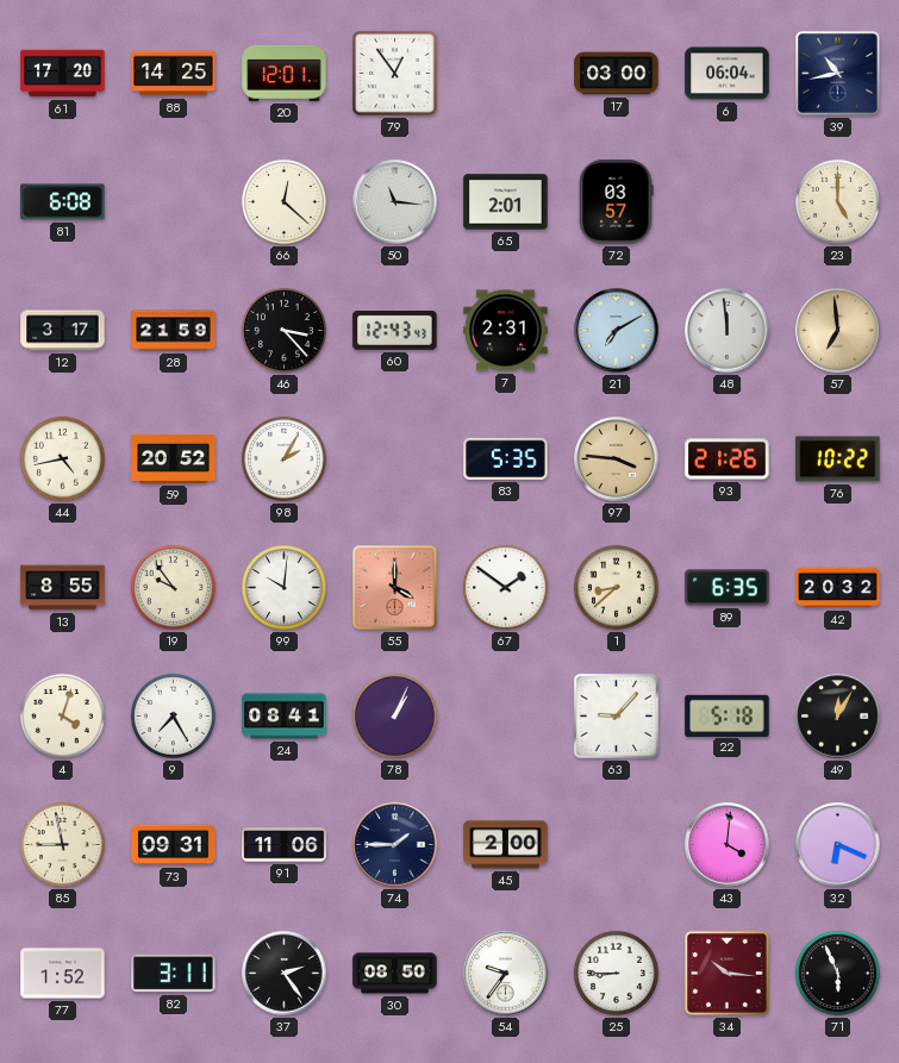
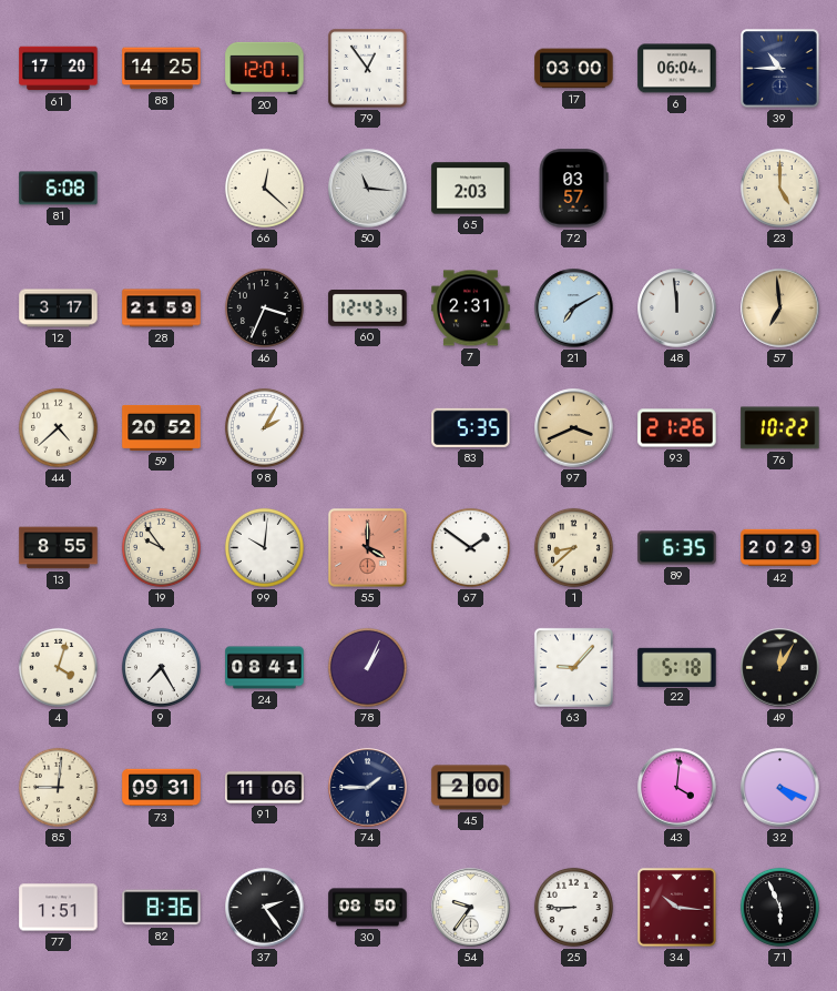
39: 10:43 -> 10:45
65: 2:01 -> 2:03
46: 3:23 -> 3:34
44: 4:43 -> 4:38
97: 3:46 -> 3:41
42: 20:32 -> 20:29
85: 8:58 -> 9:01
32: 6:19 -> 4:19
77: 1:52 -> 1:51
82: 3:11 -> 8:36
